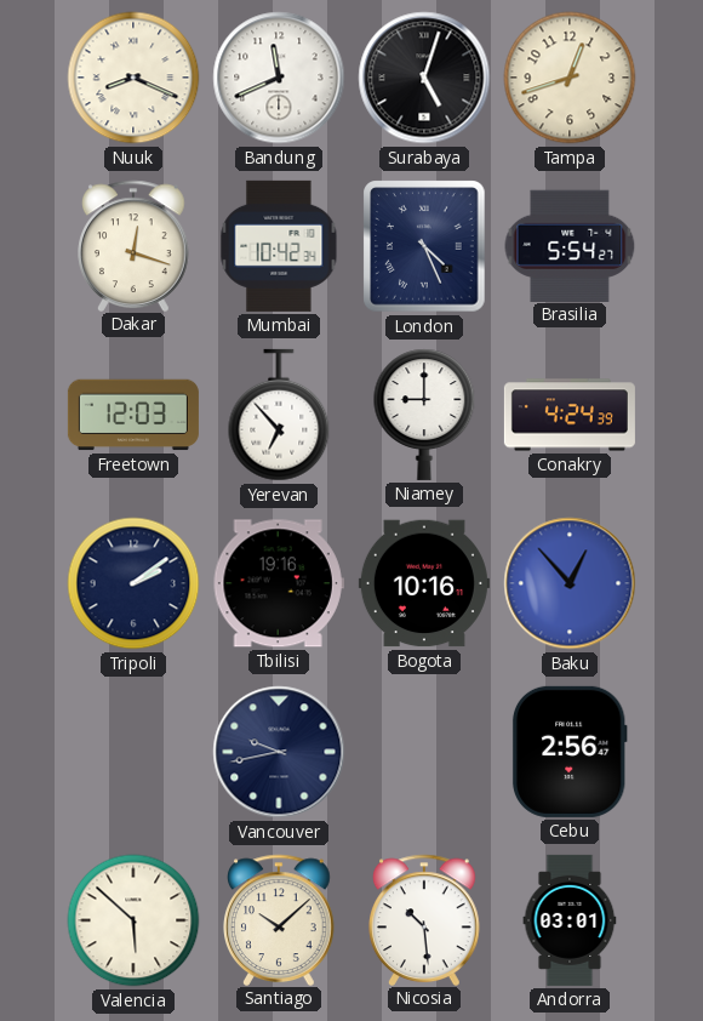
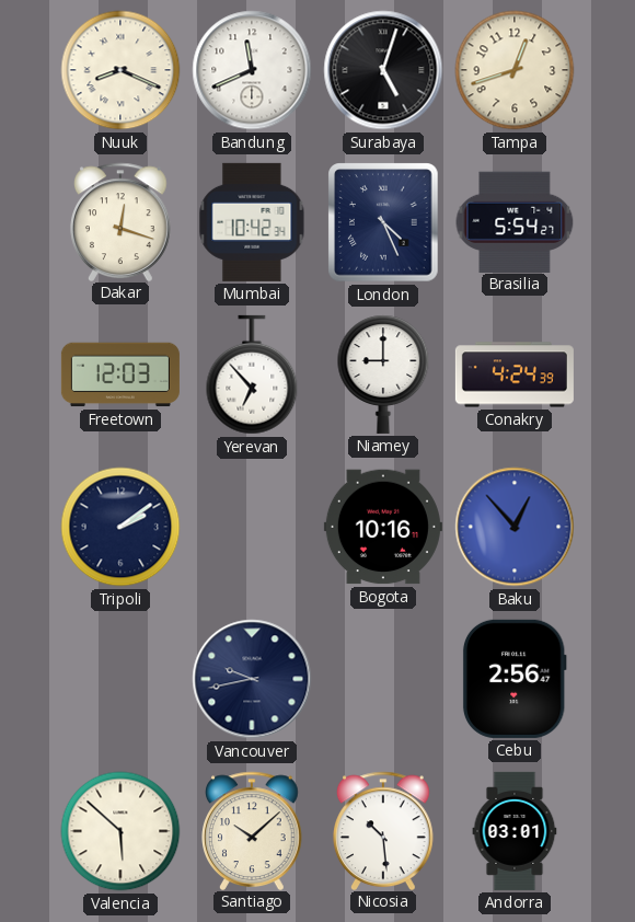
Tbilisi: 19:16 -> none
